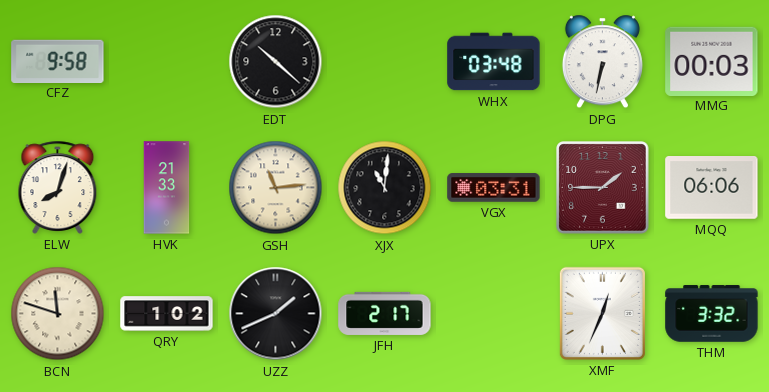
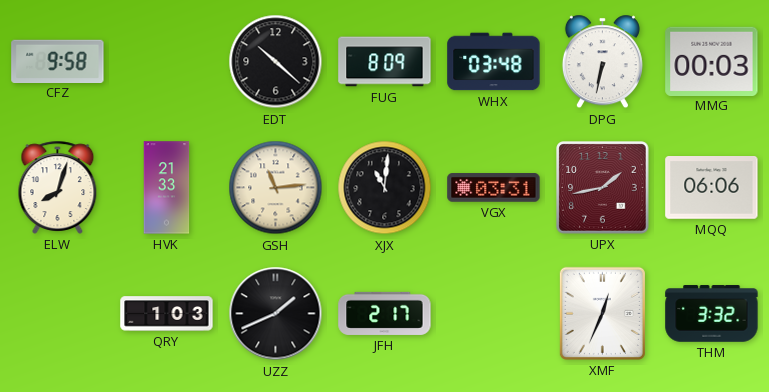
FUG: none -> 8:09
UPX: 1:45 -> 1:43
BCN: 11:48 -> none
QRY: 1:02 -> 1:03
